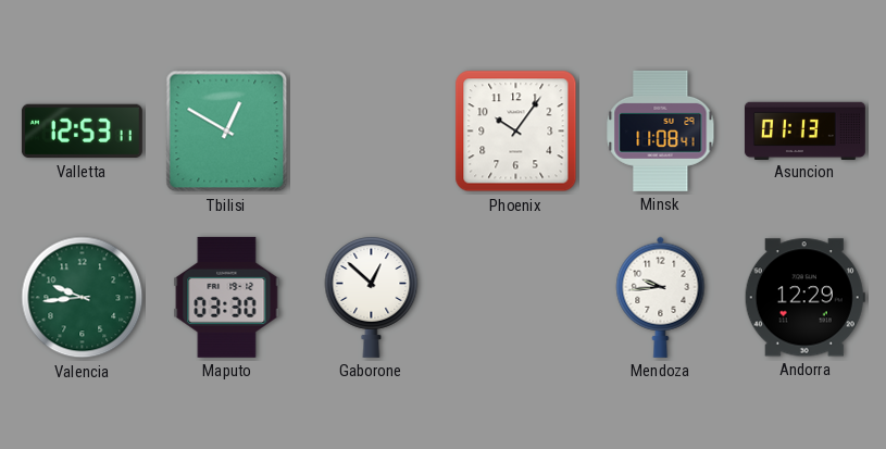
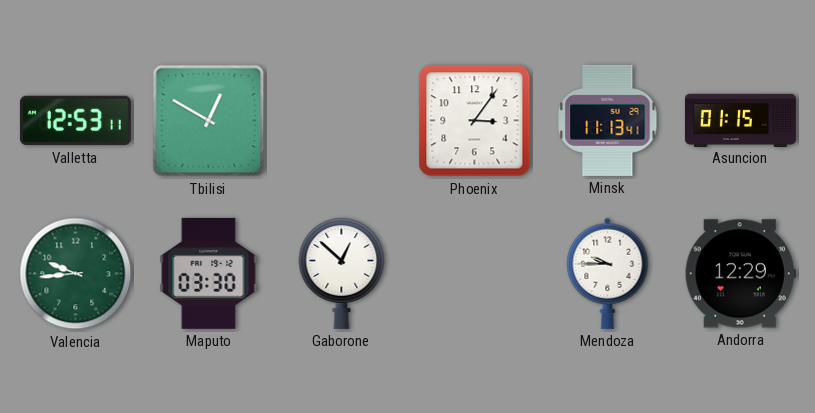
Phoenix: 10:06 -> 3:06
Minsk: 11:08 -> 11:13
Asuncion: 01:13 -> 01:15
Mendoza: 9:44 -> 9:45
